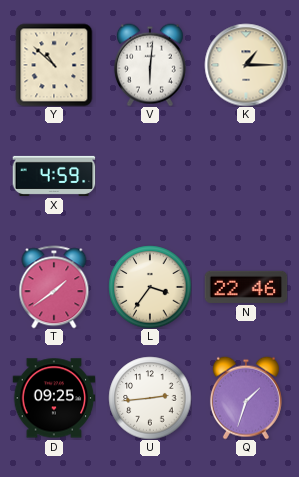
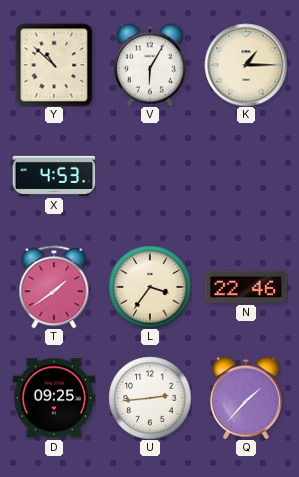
V: 6:01 -> 6:05
X: 4:59 -> 4:53
Q: 1:33 -> 1:37
